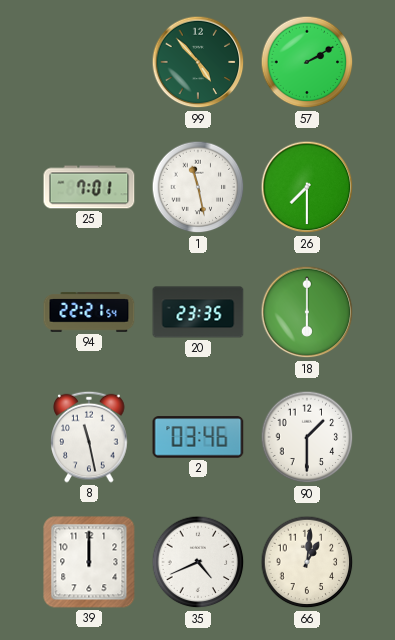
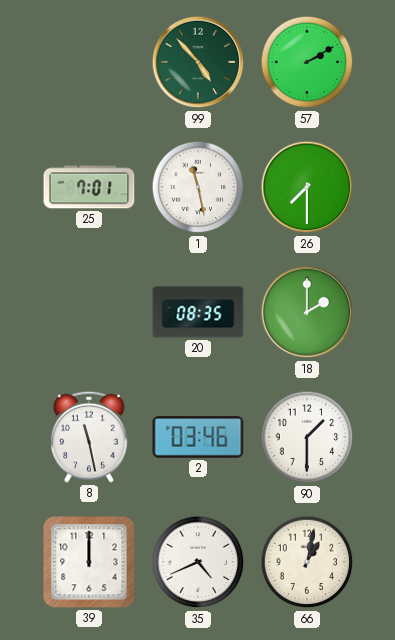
94: 22:21 -> none
20: 23:35 -> 08:35
18: 6:00 -> 2:00
66: 1:01 -> 1:02
